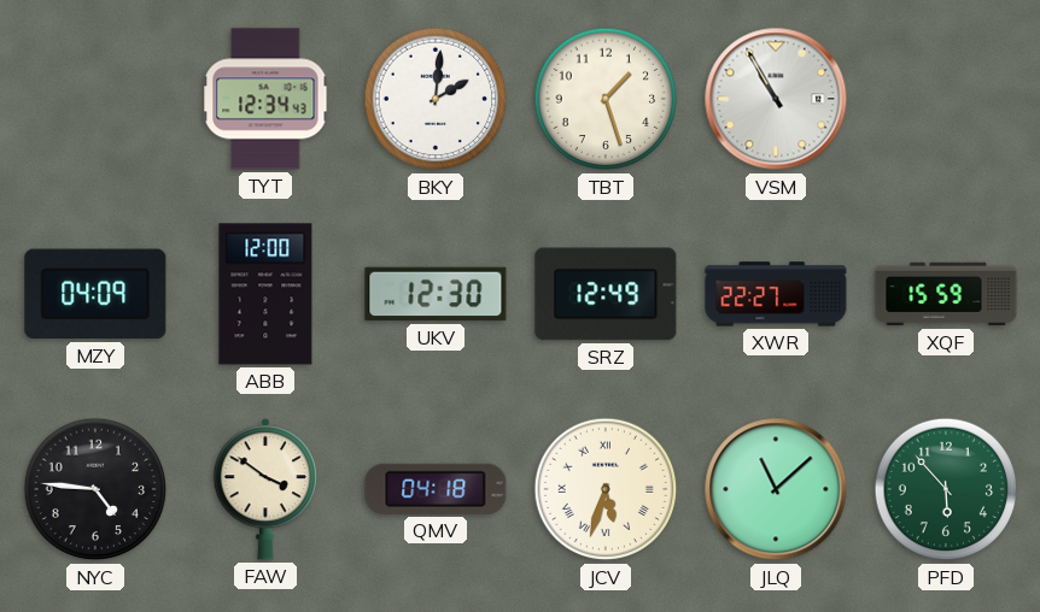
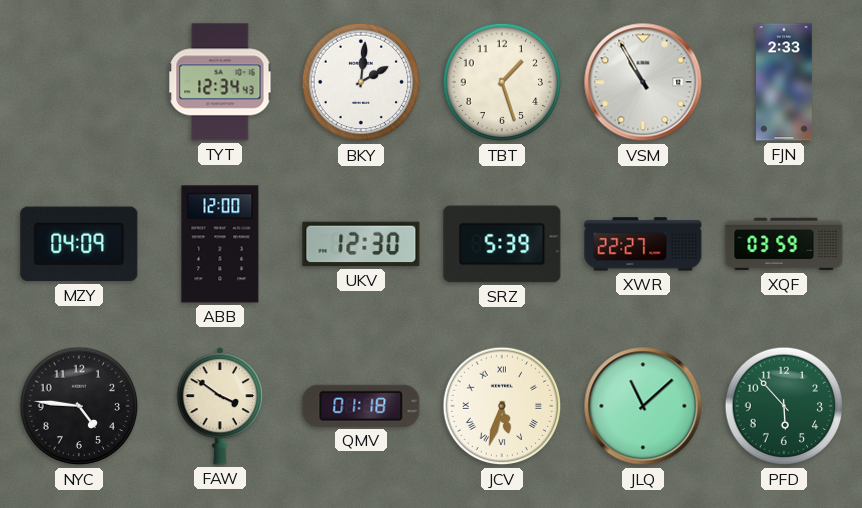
FJN: none -> 2:33
SRZ: 12:49 -> 5:39
XQF: 15:59 -> 03:59
QMV: 04:18 -> 01:18
